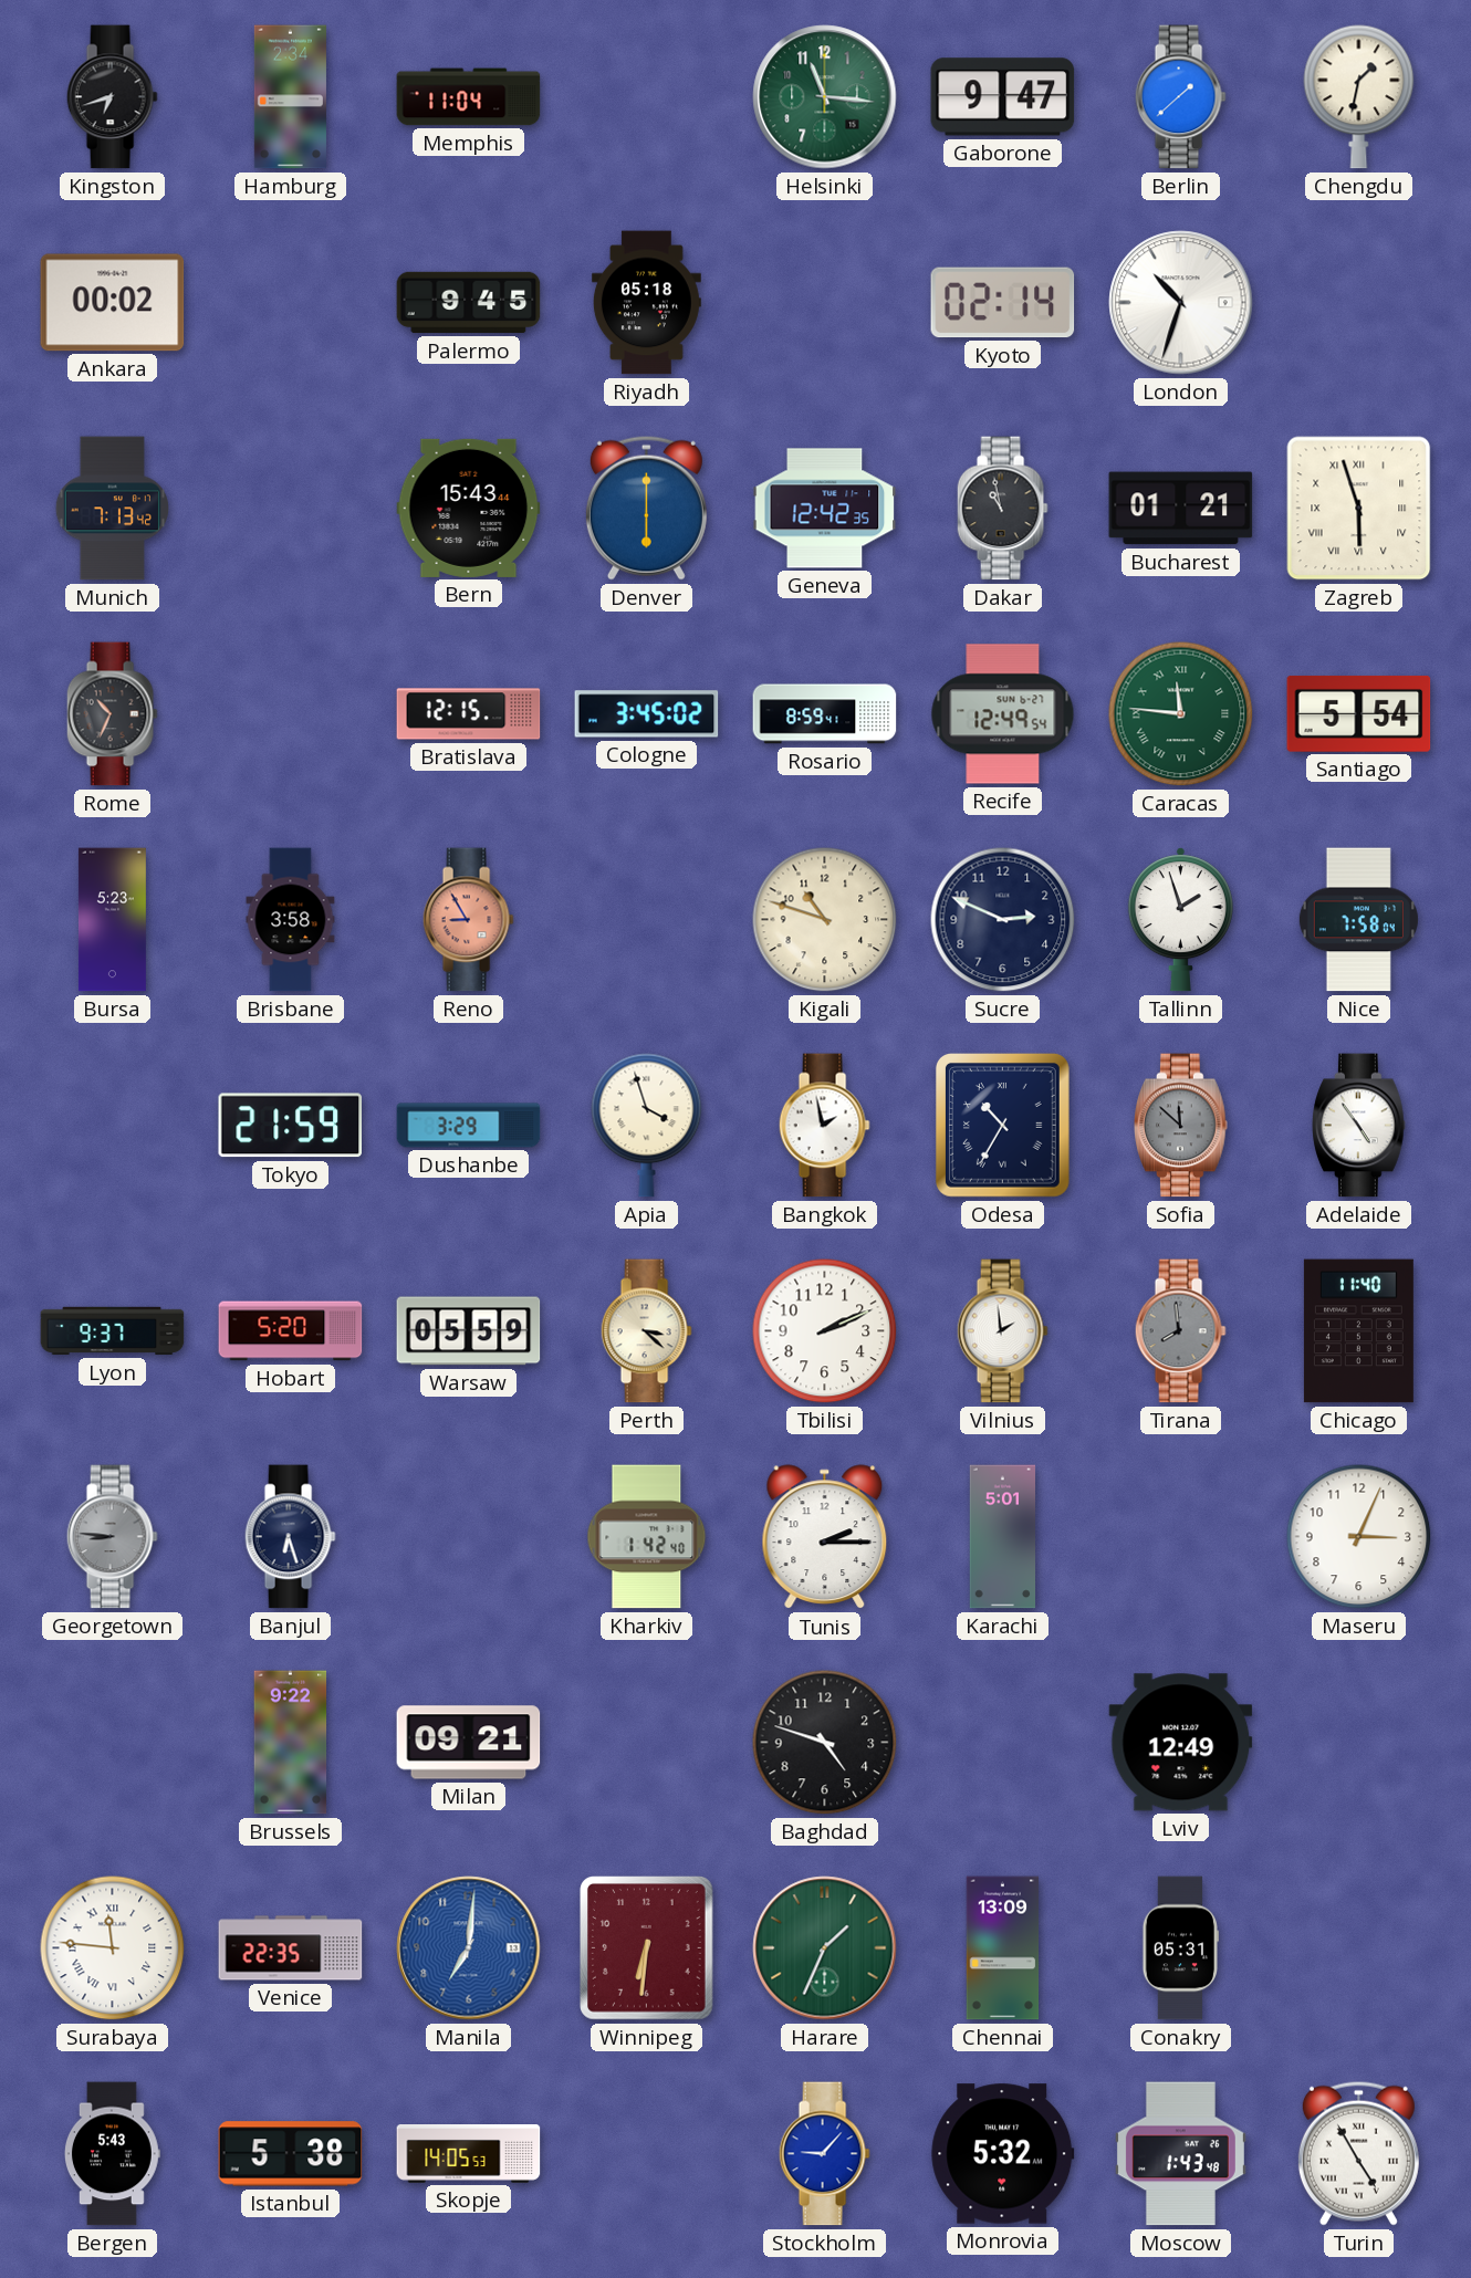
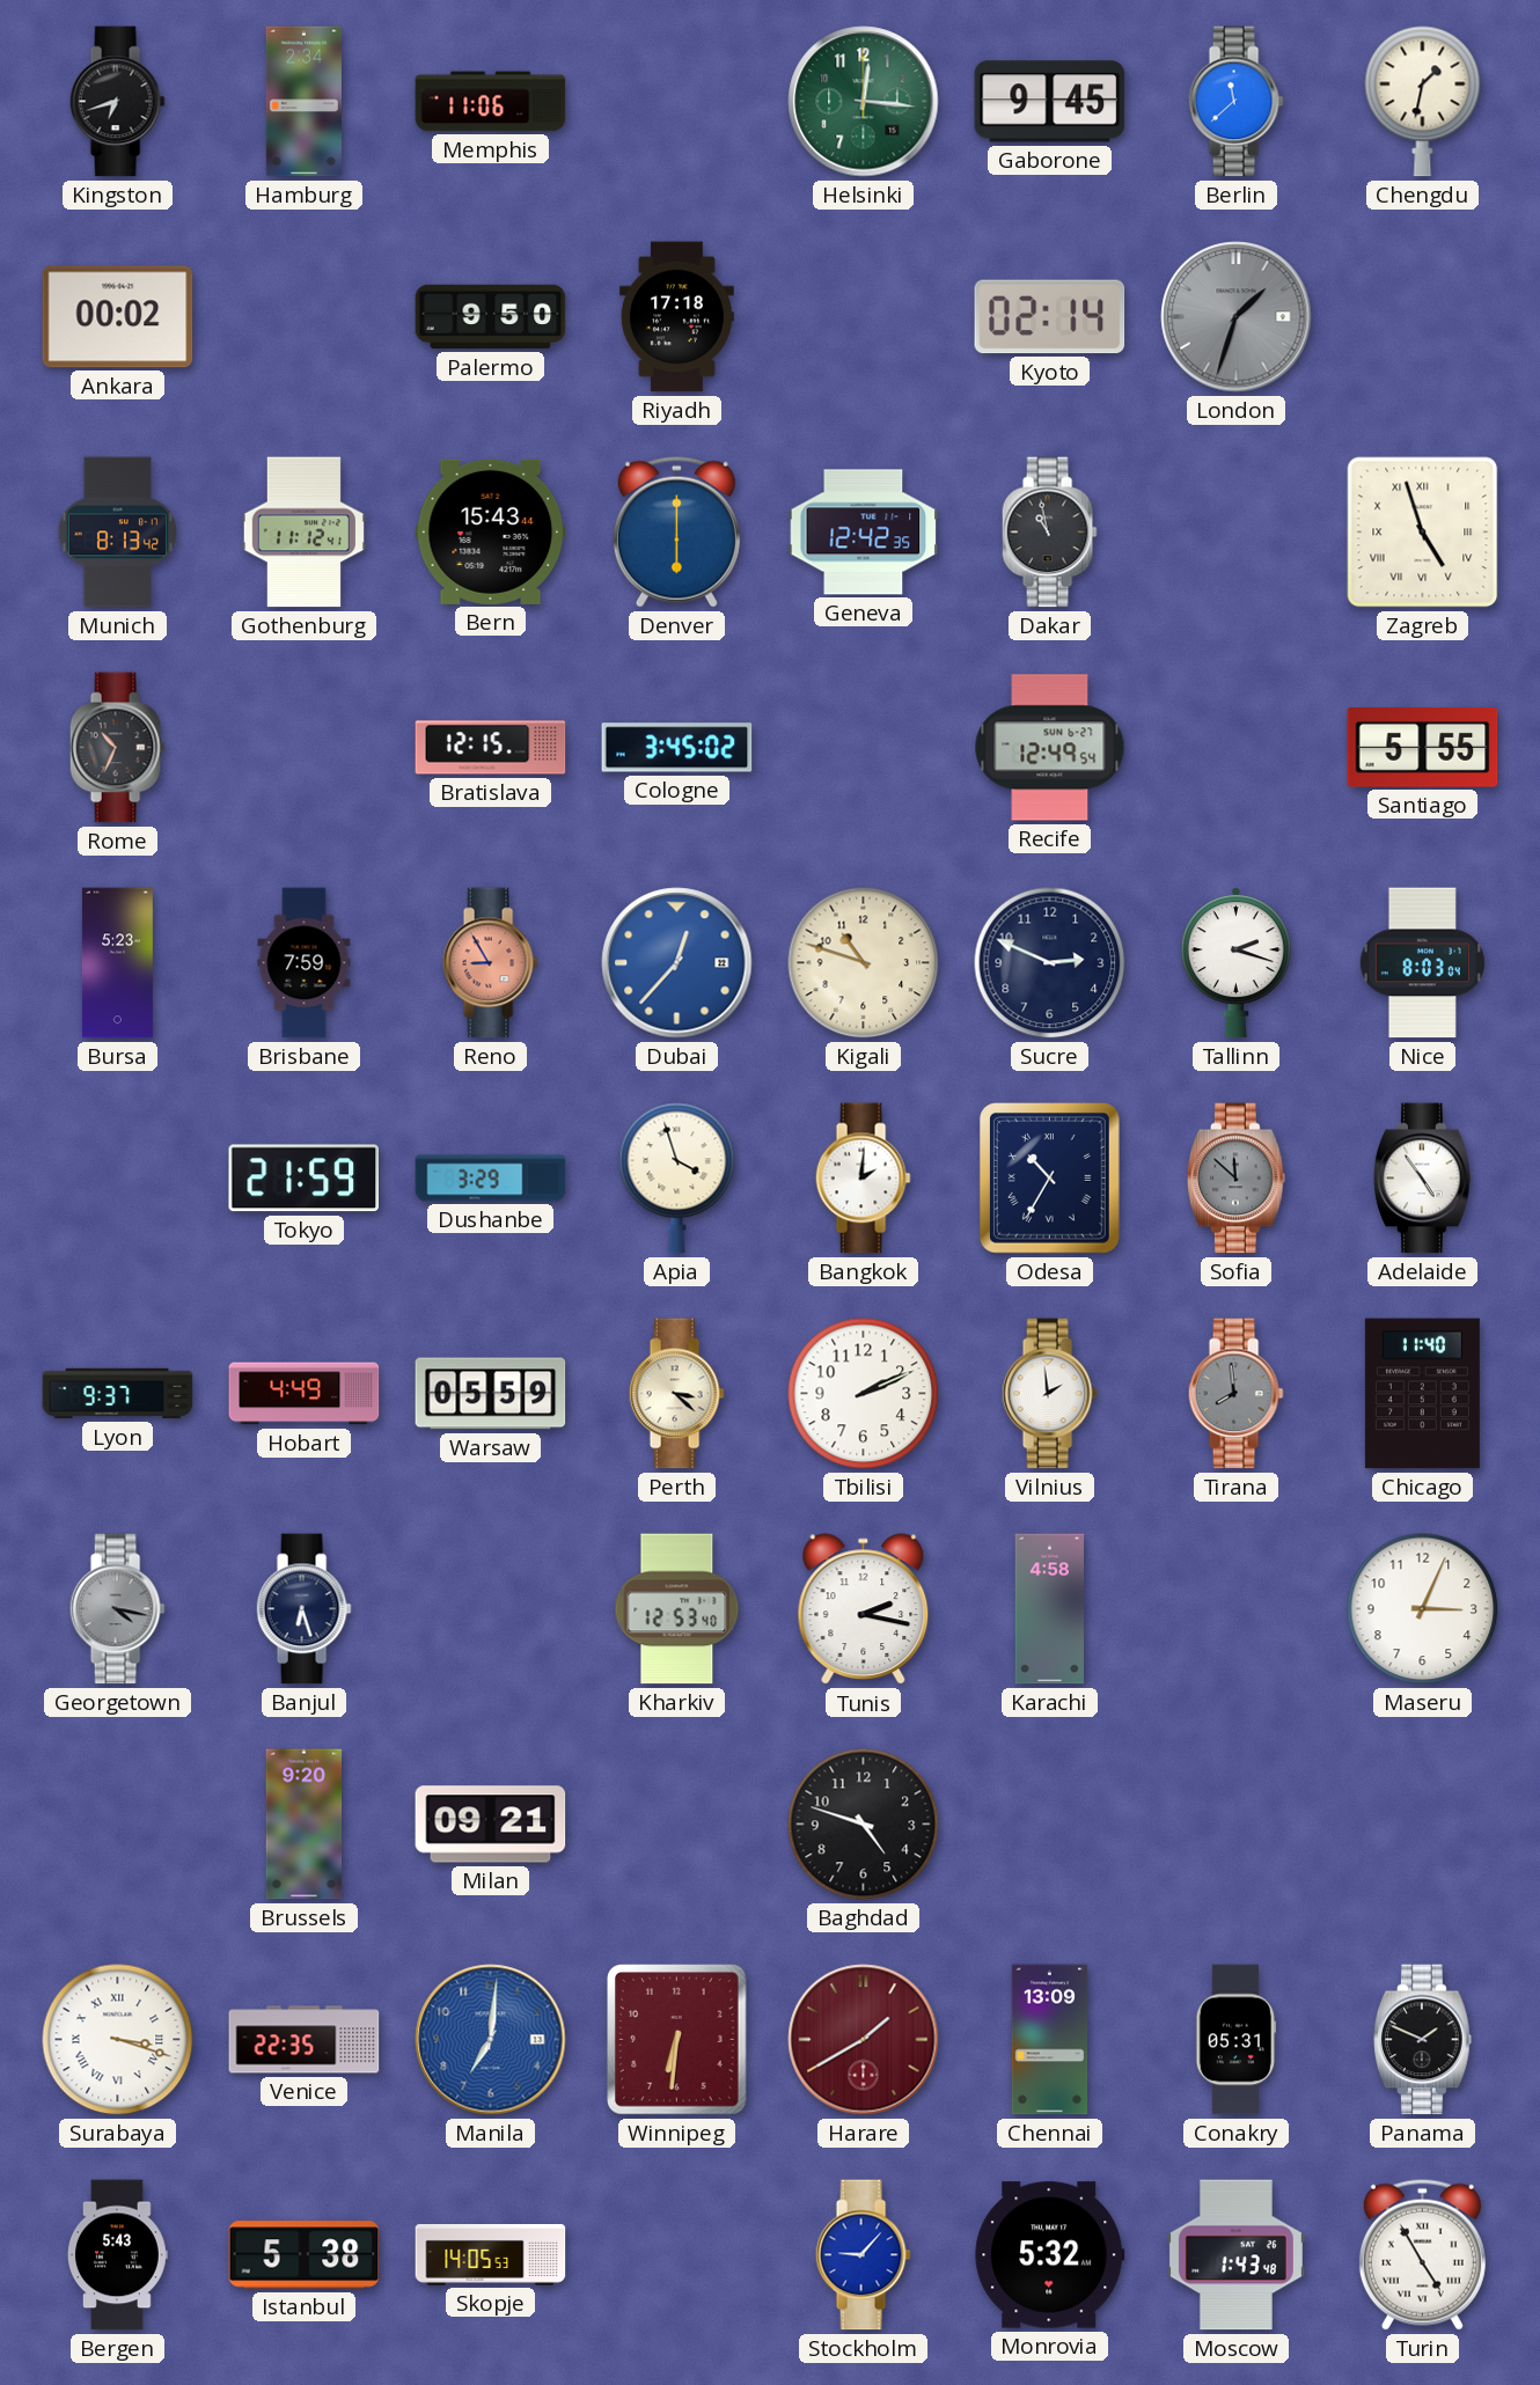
Memphis: 11:04 -> 11:06
Helsinki: 11:16 -> 12:16
Gaborone: 9:47 -> 9:45
Berlin: 1:38 -> 11:38
Palermo: 9:45 -> 9:50
Riyadh: 05:18 -> 17:18
London: 10:33 -> 1:33
London dial: white -> grey
Munich: 7:13 -> 8:13
Gothenburg: none -> 11:12
Bucharest: 01:21 -> none
Zagreb: 5:57 -> 4:57
Rosario: 8:59 -> none
Caracas: 11:46 -> none
Santiago: 5:54 -> 5:55
Brisbane: 3:58 -> 7:59
Dubai: none -> 12:37
Tallinn: 1:57 -> 2:18
Nice: 7:58 -> 8:03
Bangkok: 1:58 -> 2:01
Hobart: 5:20 -> 4:49
Georgetown: 8:46 -> 4:17
Kharkiv: 1:42 -> 12:53
Tunis: 2:15 -> 2:17
Karachi: 5:01 -> 4:58
Brussels: 9:22 -> 9:20
Lviv: 12:49 -> none
Surabaya: 11:46 -> 3:18
Harare: 1:34 -> 1:40
Harare dial: green -> burgundy
Panama: none -> 1:49
